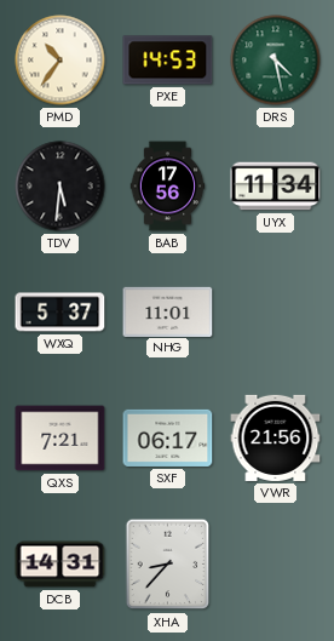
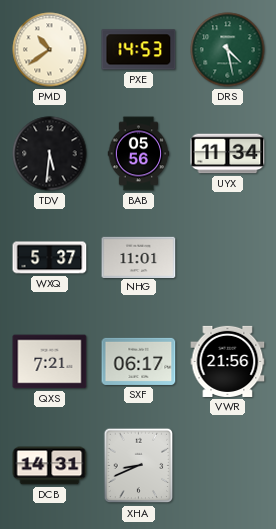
PMD: 10:36 -> 10:39
BAB: 17:56 -> 05:56
XHA: 8:37 -> 8:41
